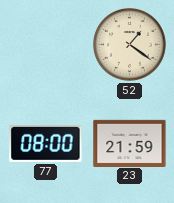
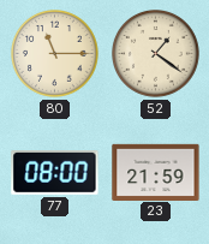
80: none -> 11:15
